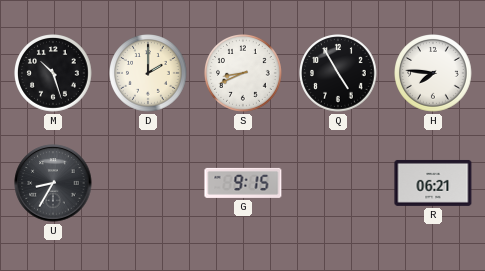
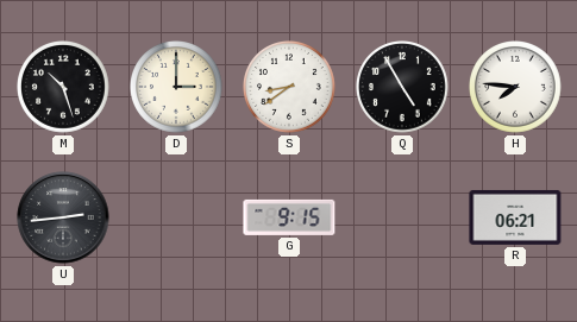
D: 2:00 -> 3:00
S: 8:41 -> 8:39
U: 8:35 -> 2:44
